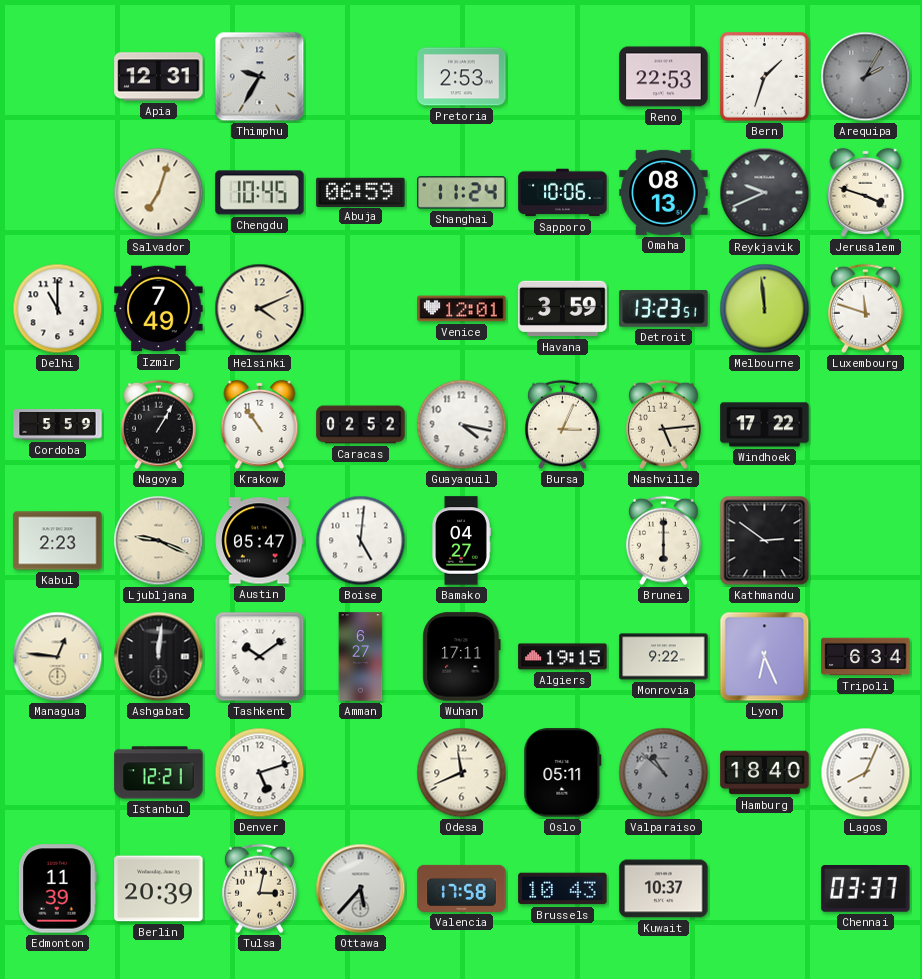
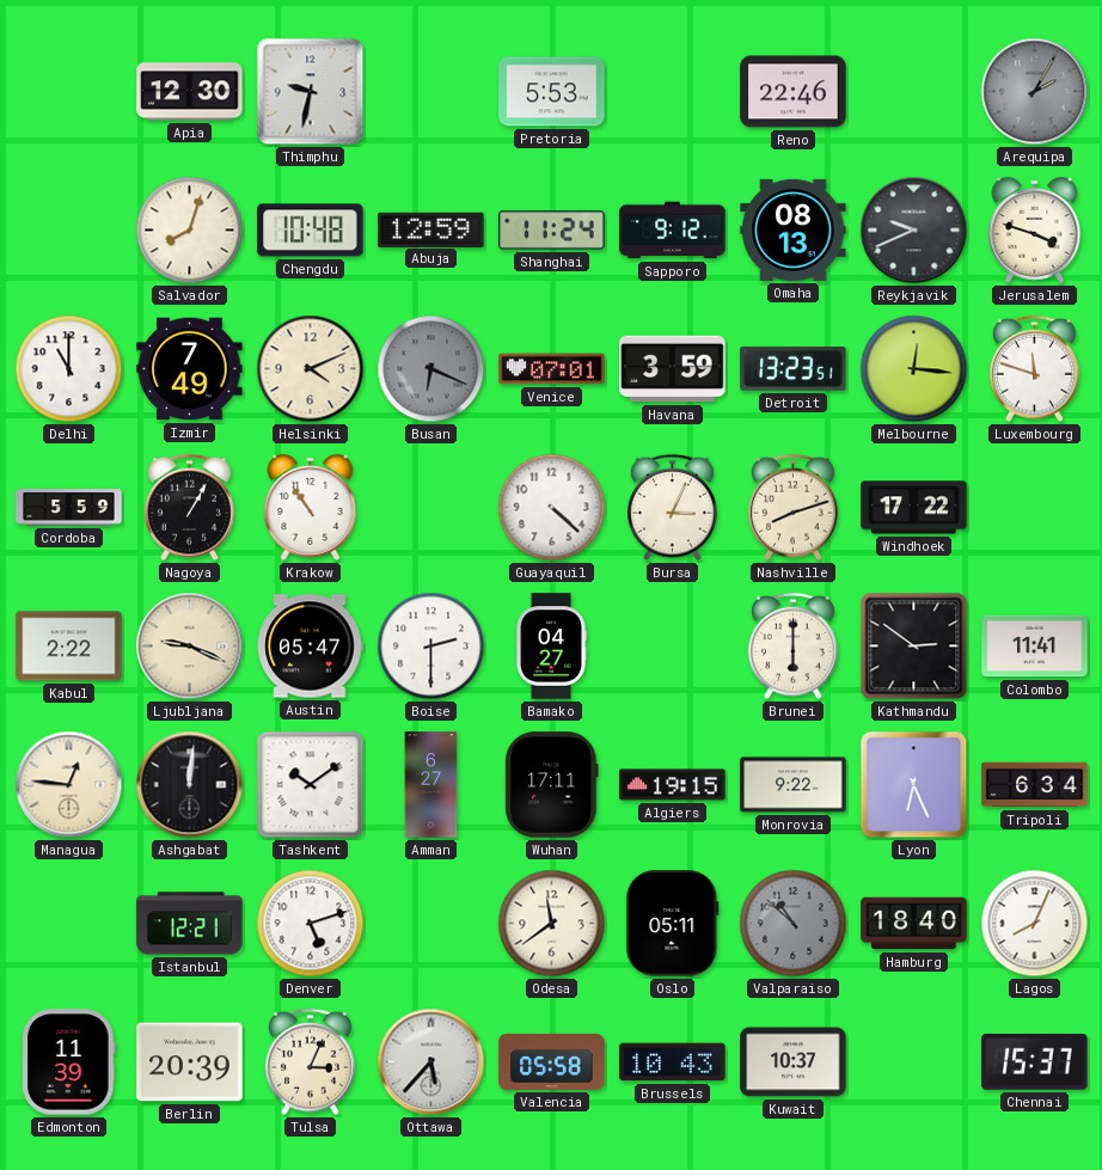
Apia: 12:31 -> 12:30
Thimphu: 9:35 -> 9:32
Pretoria: 2:53 -> 5:53
Reno: 22:53 -> 22:46
Bern: 1:33 -> none
Salvador: 7:03 -> 8:03
Chengdu: 10:45 -> 10:48
Abuja: 06:59 -> 12:59
Sapporo: 10:06 -> 9:12
Busan: none -> 6:19
Venice: 12:01 -> 07:01
Melbourne: 11:59 -> 12:16
Caracas: 02:52 -> none
Guayaquil: 4:17 -> 4:22
Nashville: 5:14 -> 8:12
Kabul: 2:23 -> 2:22
Boise: 5:01 -> 2:30
Colombo: none -> 11:41
Odesa: 11:41 -> 11:39
Tulsa: 3:02 -> 3:04
Valencia: 17:58 -> 05:58
Chennai: 03:37 -> 15:37
